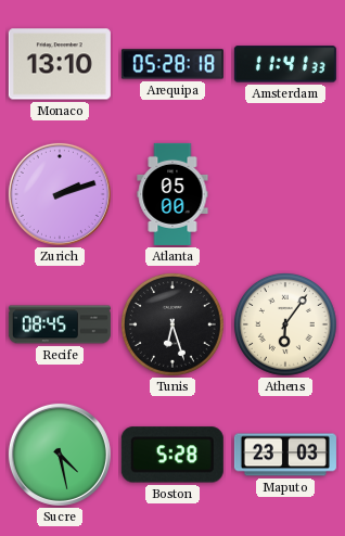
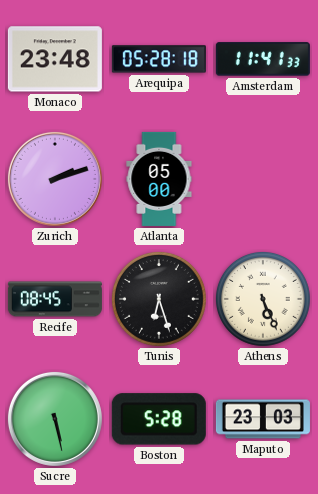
Monaco: 13:10 -> 23:48
Athens: 6:06 -> 5:26
Sucre: 4:28 -> 5:28
